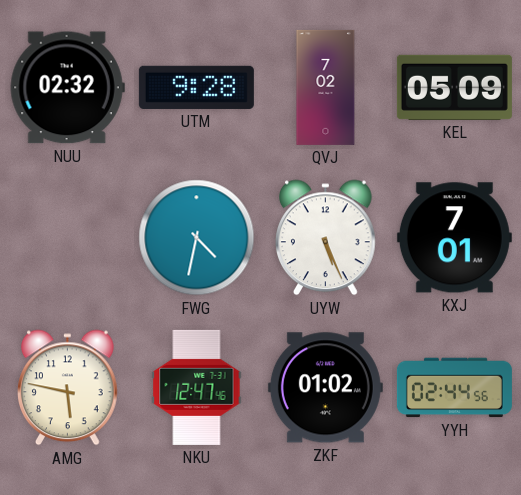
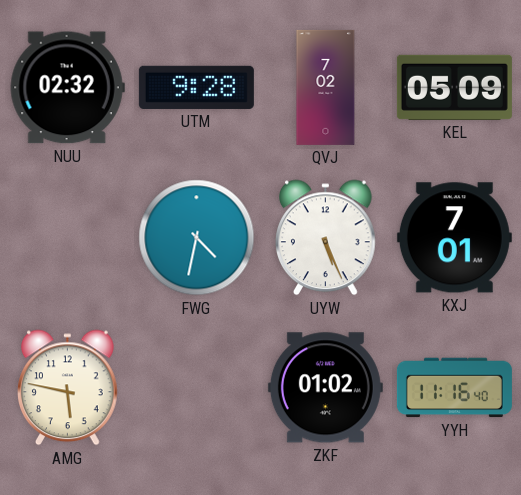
NKU: 12:47 -> none
YYH: 02:44 -> 11:16
